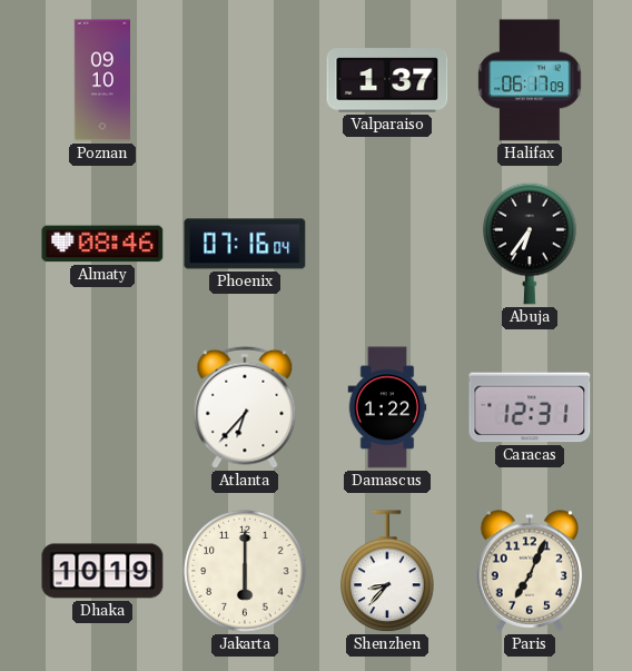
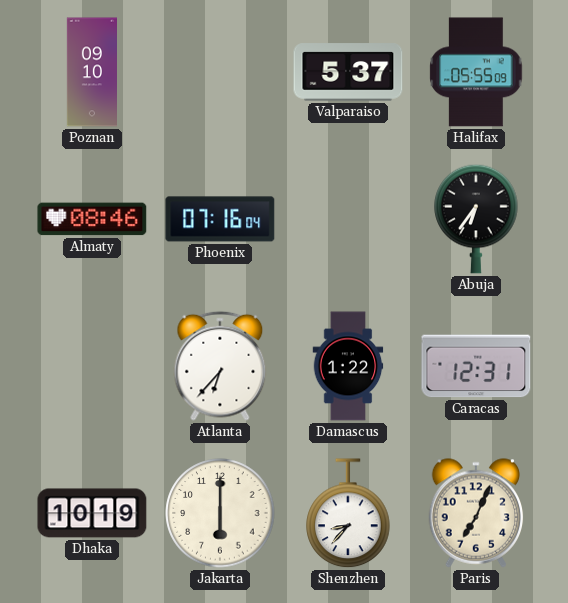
Valparaiso: 1:37 -> 5:37
Halifax: 06:17 -> 05:55
